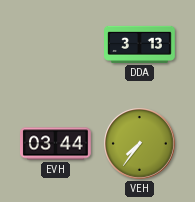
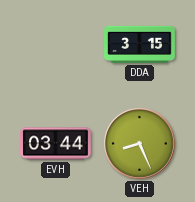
DDA: 3:13 -> 3:15
VEH: 7:36 -> 8:26
